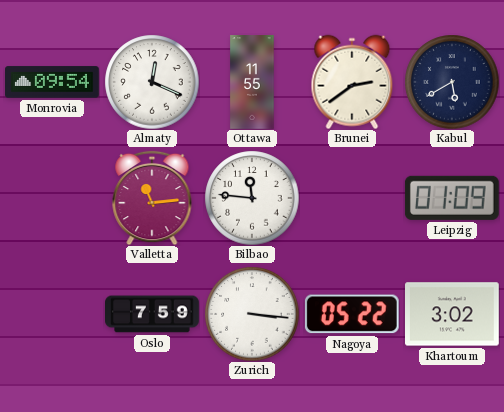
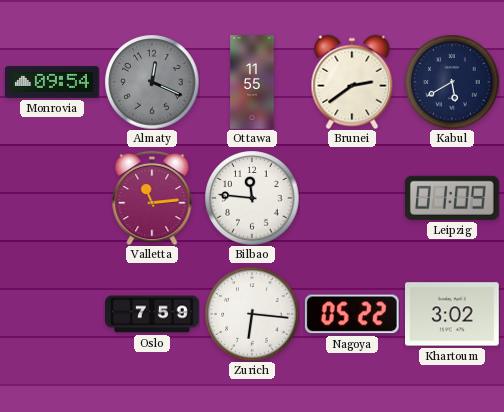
Almaty dial: white -> grey
Zurich: 3:16 -> 6:16
